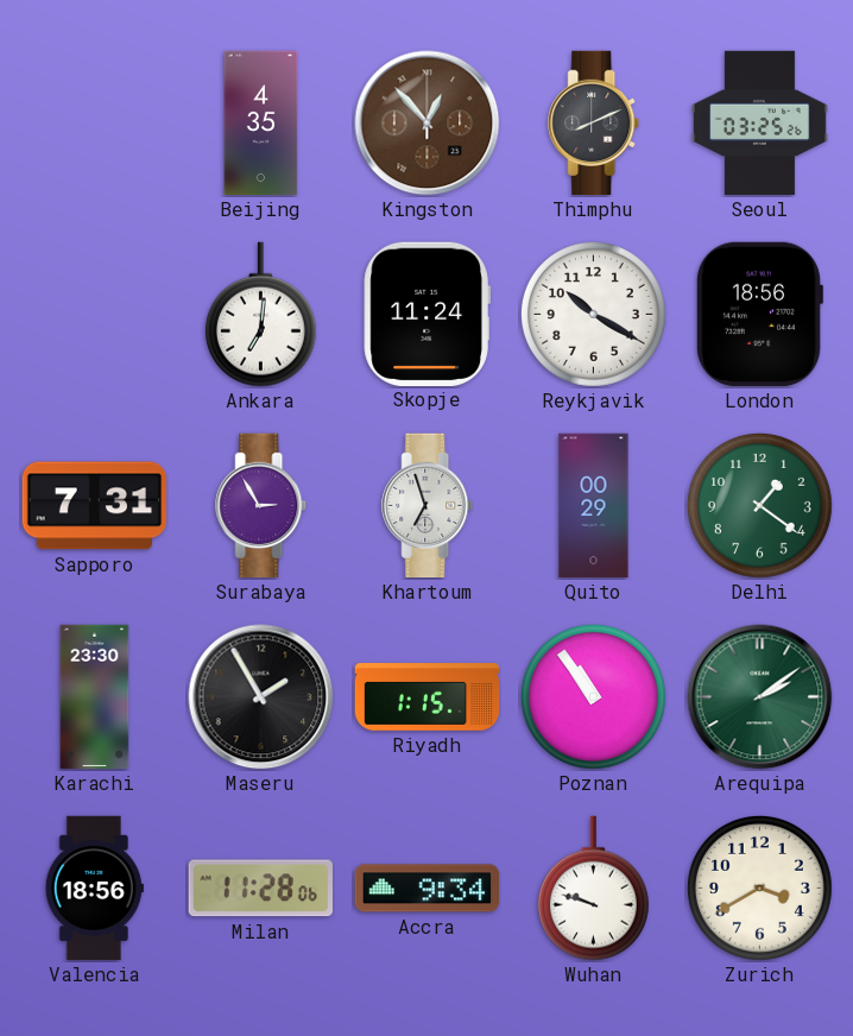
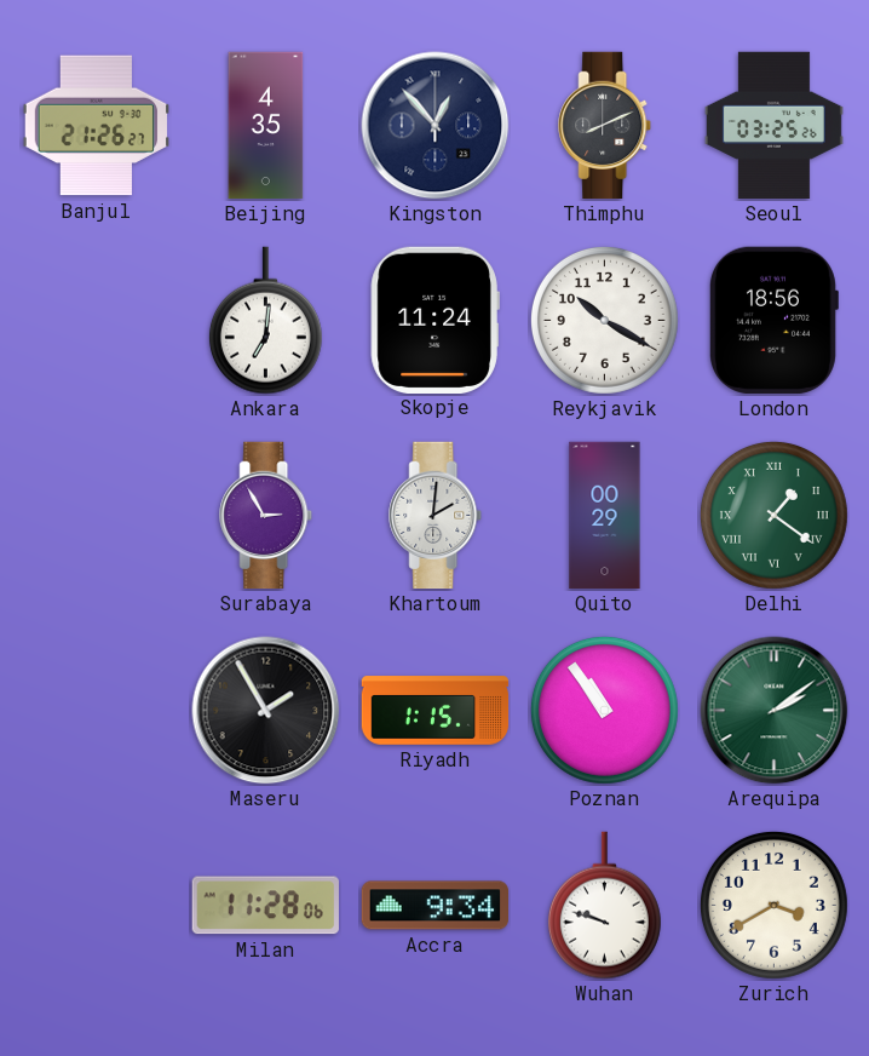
Banjul: none -> 21:26
Kingston dial: brown -> navy
Sapporo: 7:31 -> none
Khartoum: 6:57 -> 2:01
Delhi numerals: Arabic -> Roman
Karachi: 23:30 -> none
Valencia: 18:56 -> none
